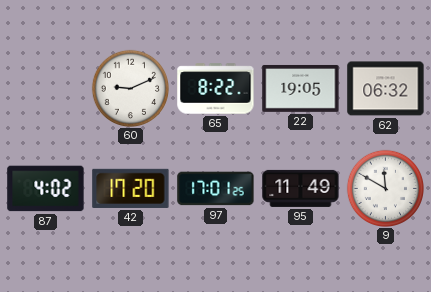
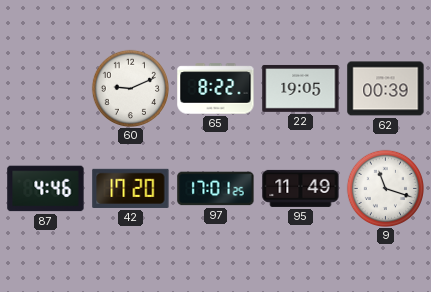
62: 06:32 -> 00:39
87: 4:02 -> 4:46
9: 11:50 -> 11:18
